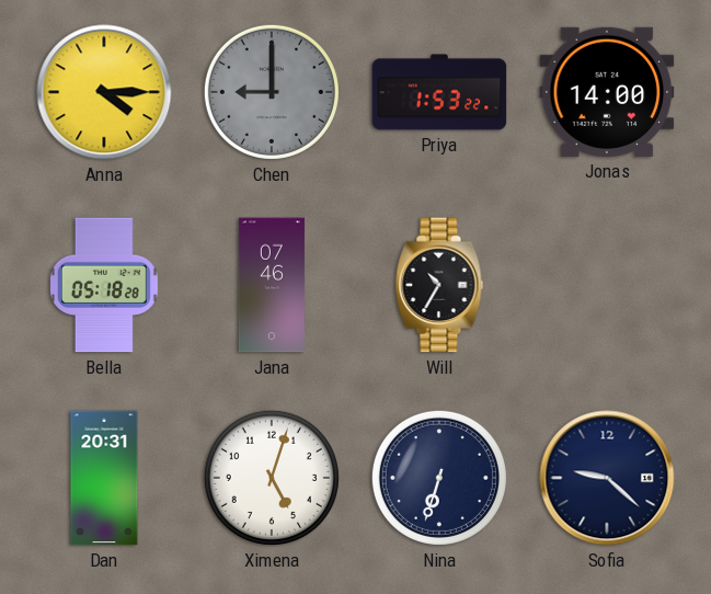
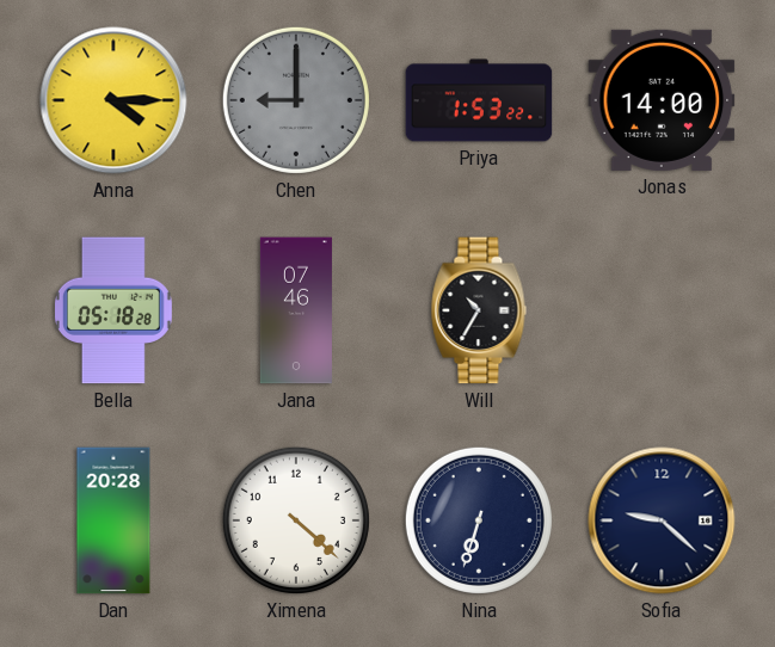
Dan: 20:31 -> 20:28
Ximena: 5:03 -> 4:22
